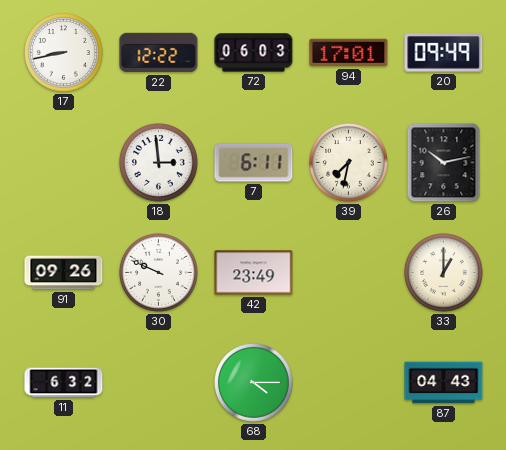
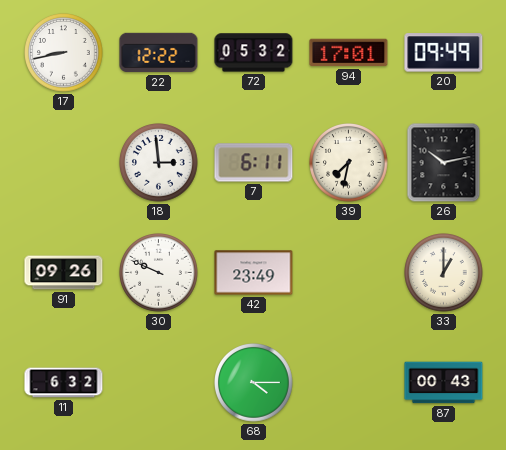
72: 06:03 -> 05:32
87: 04:43 -> 00:43
